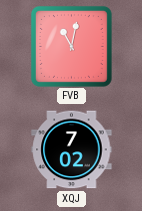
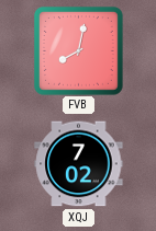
FVB: 11:02 -> 8:02
